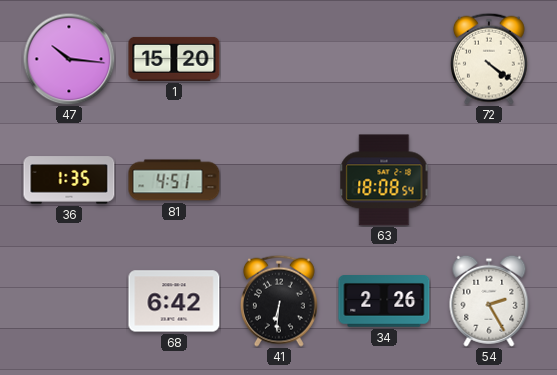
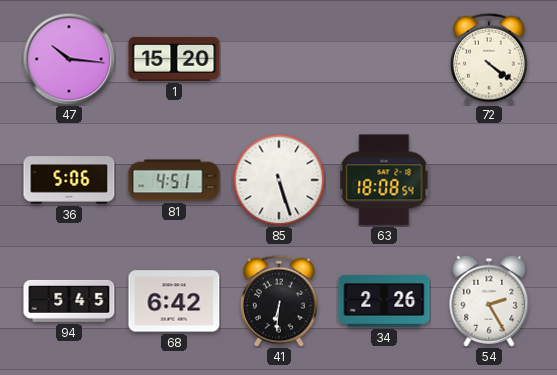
36: 1:35 -> 5:06
85: none -> 5:27
94: none -> 5:45
